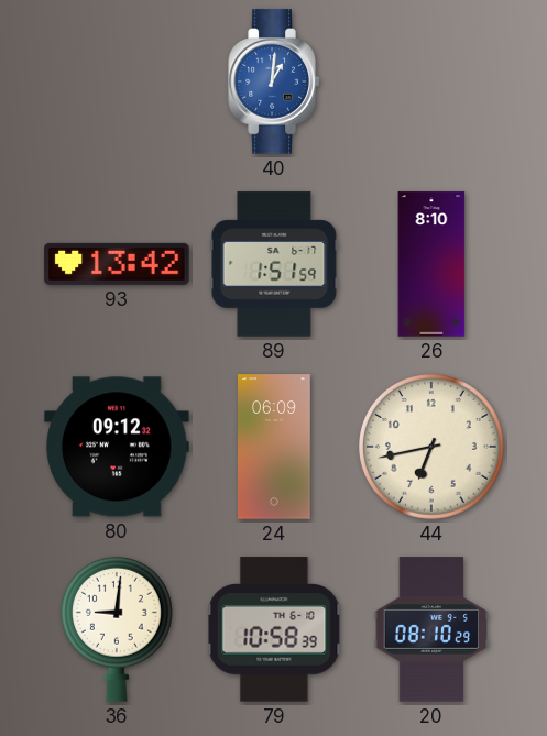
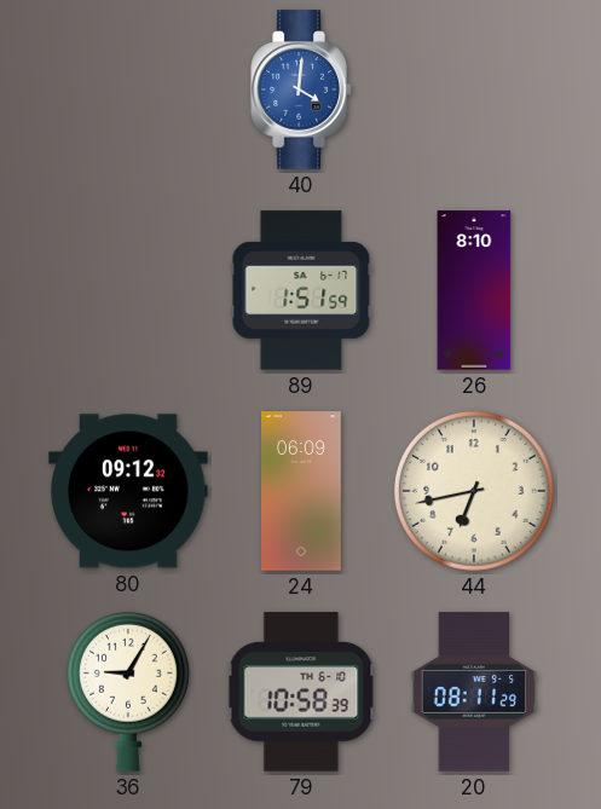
40: 1:01 -> 4:01
93: 13:42 -> none
36: 9:01 -> 9:05
20: 08:10 -> 08:11
